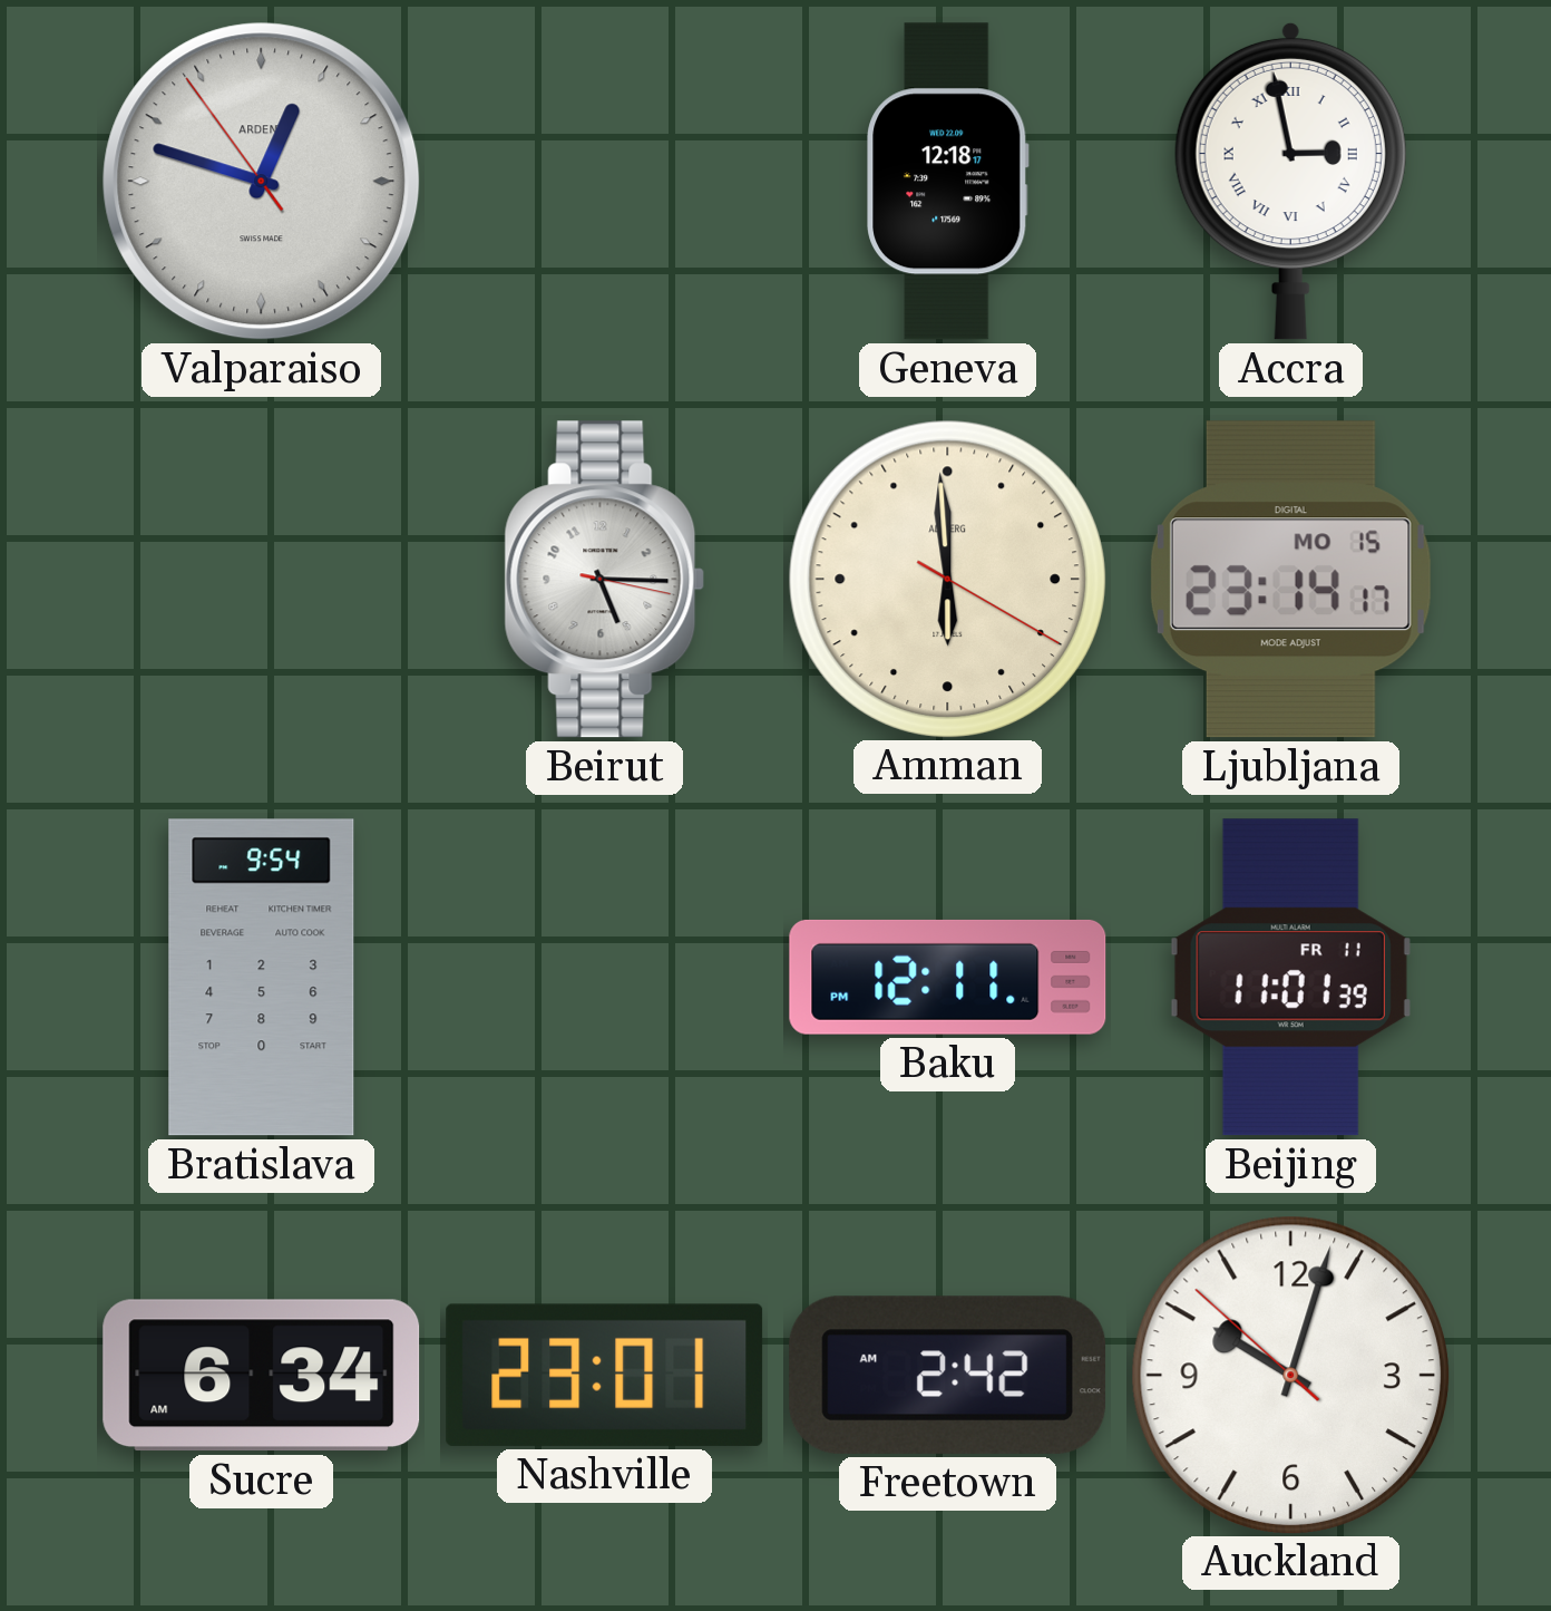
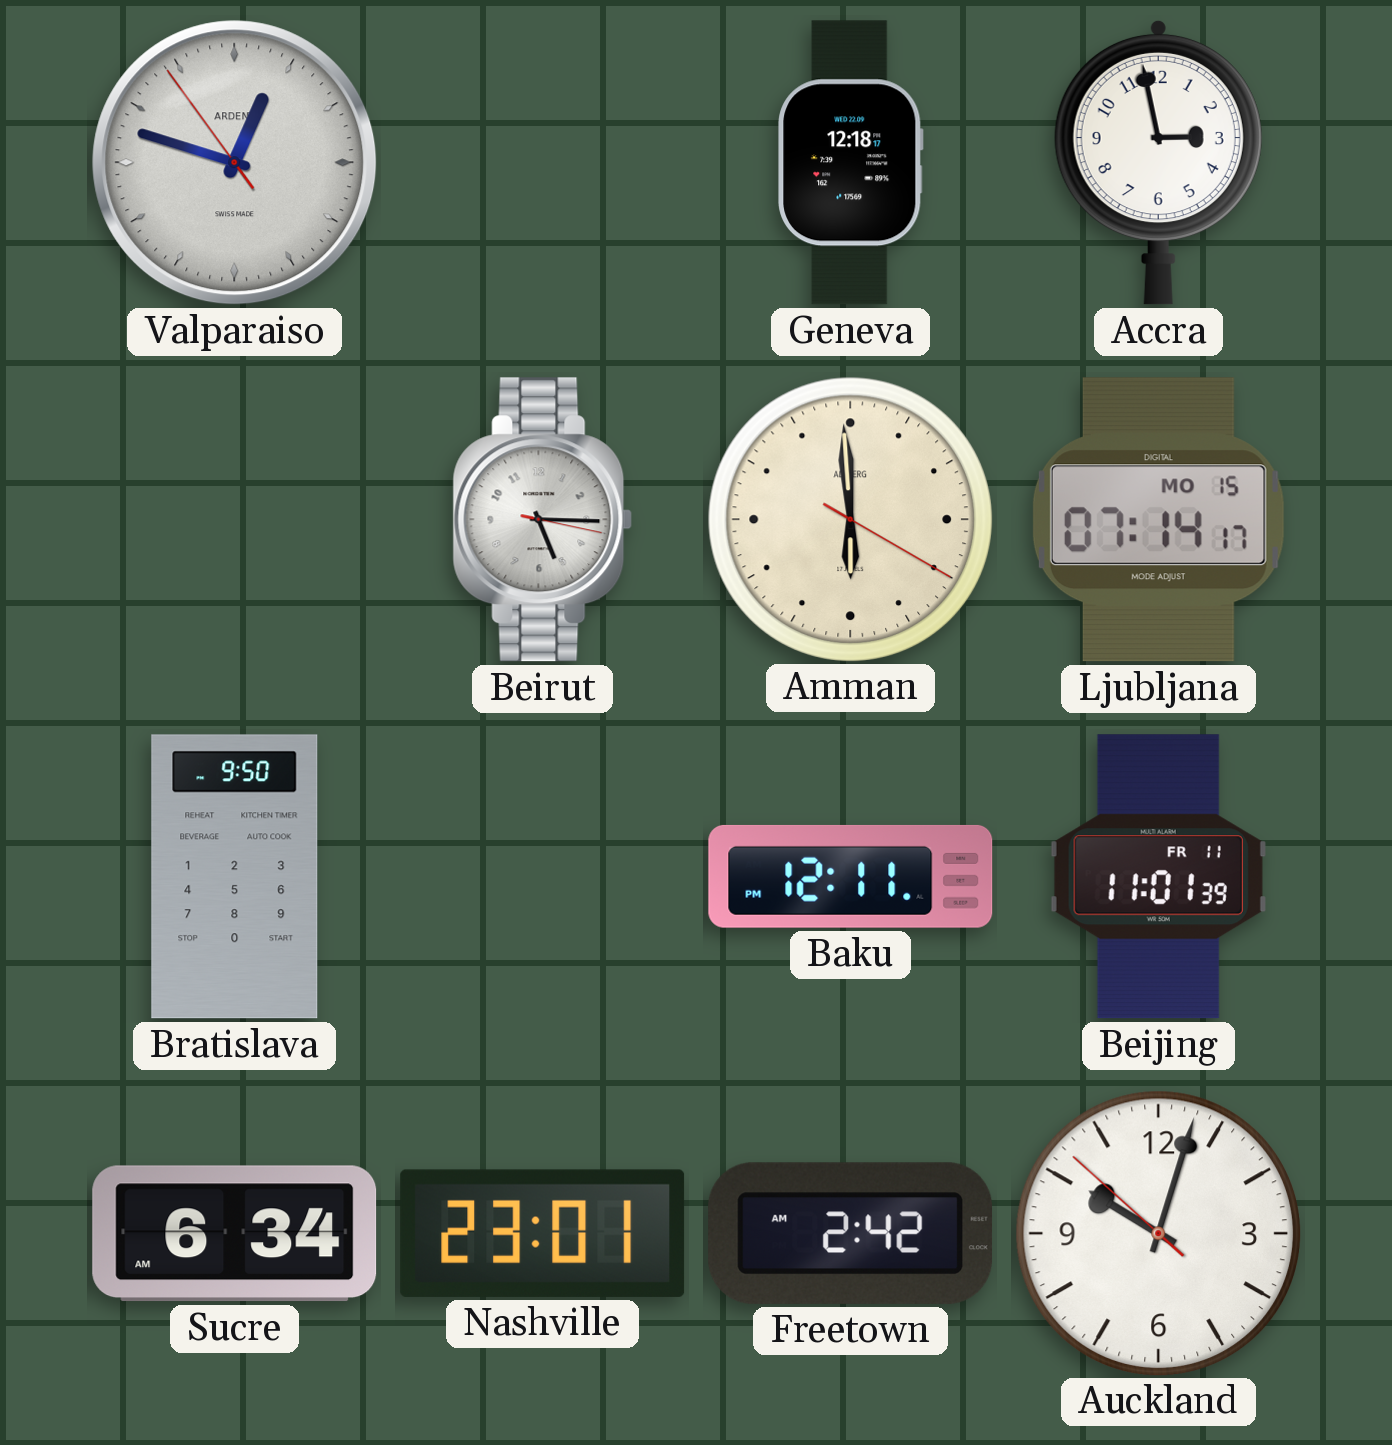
Accra numerals: Roman -> Arabic
Ljubljana: 23:14 -> 07:14
Bratislava: 9:54 -> 9:50
